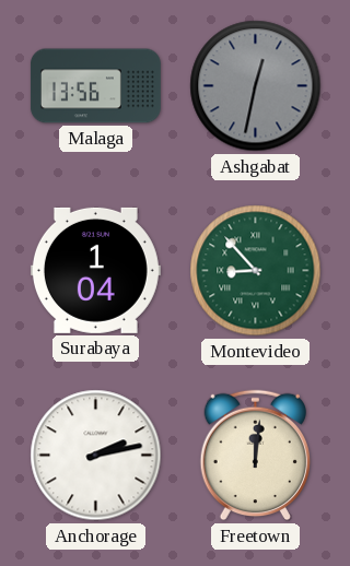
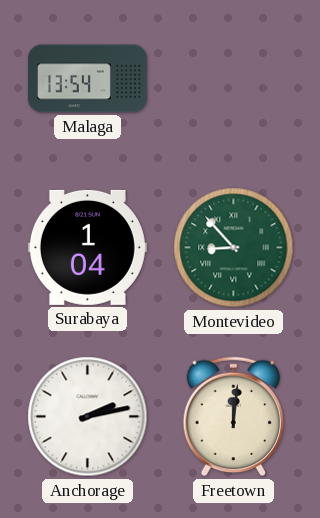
Malaga: 13:56 -> 13:54
Ashgabat: 12:32 -> none
